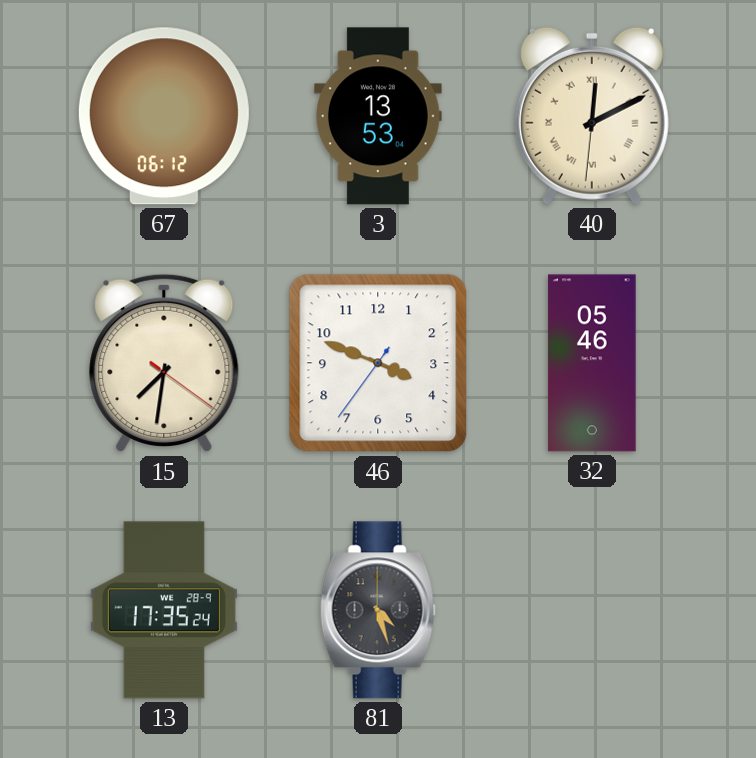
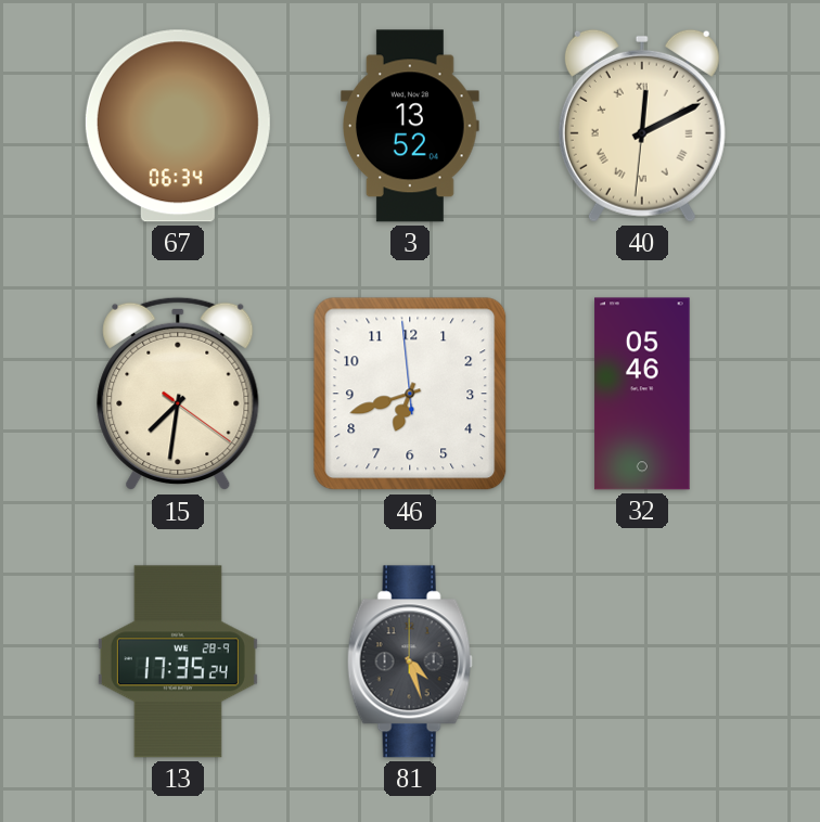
67: 06:12 -> 06:34
3: 13:53 -> 13:52
46: 3:48 -> 6:41
